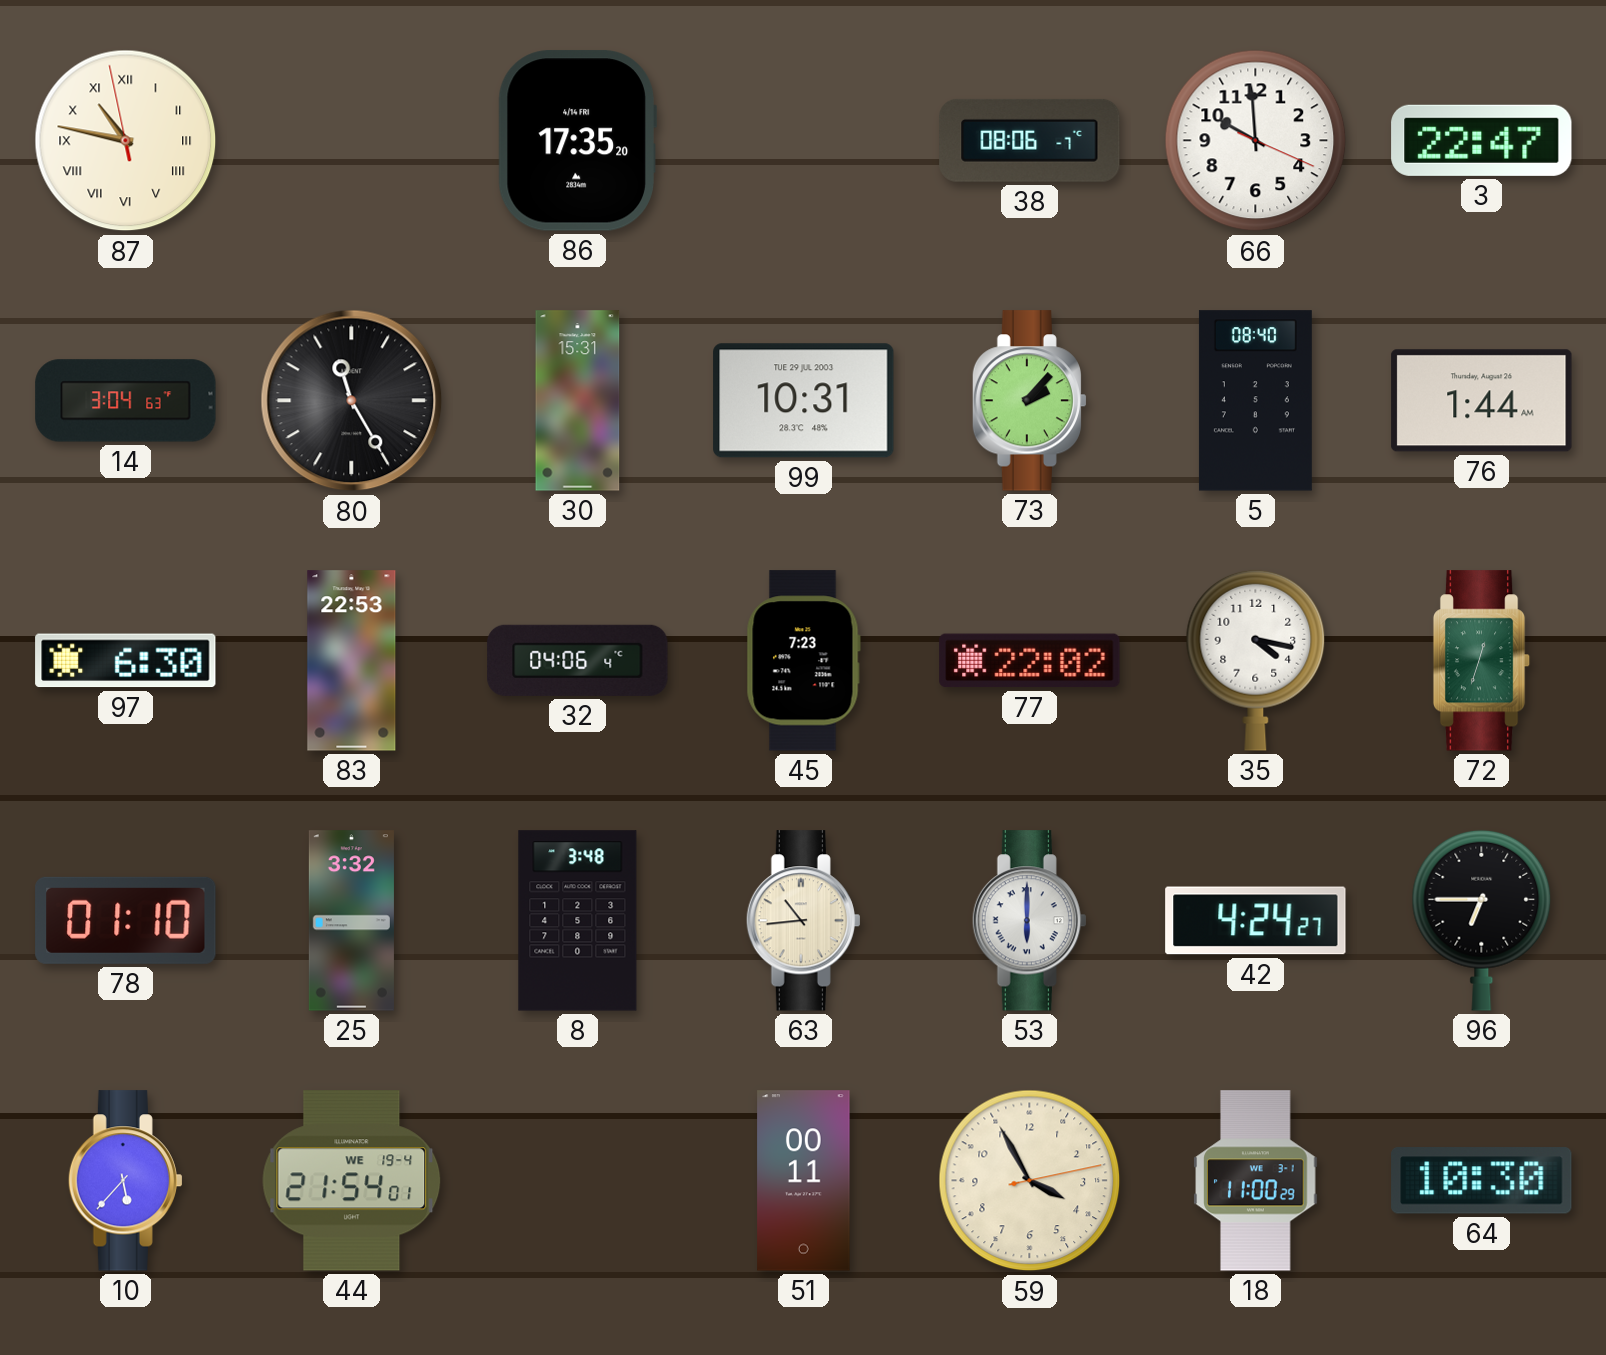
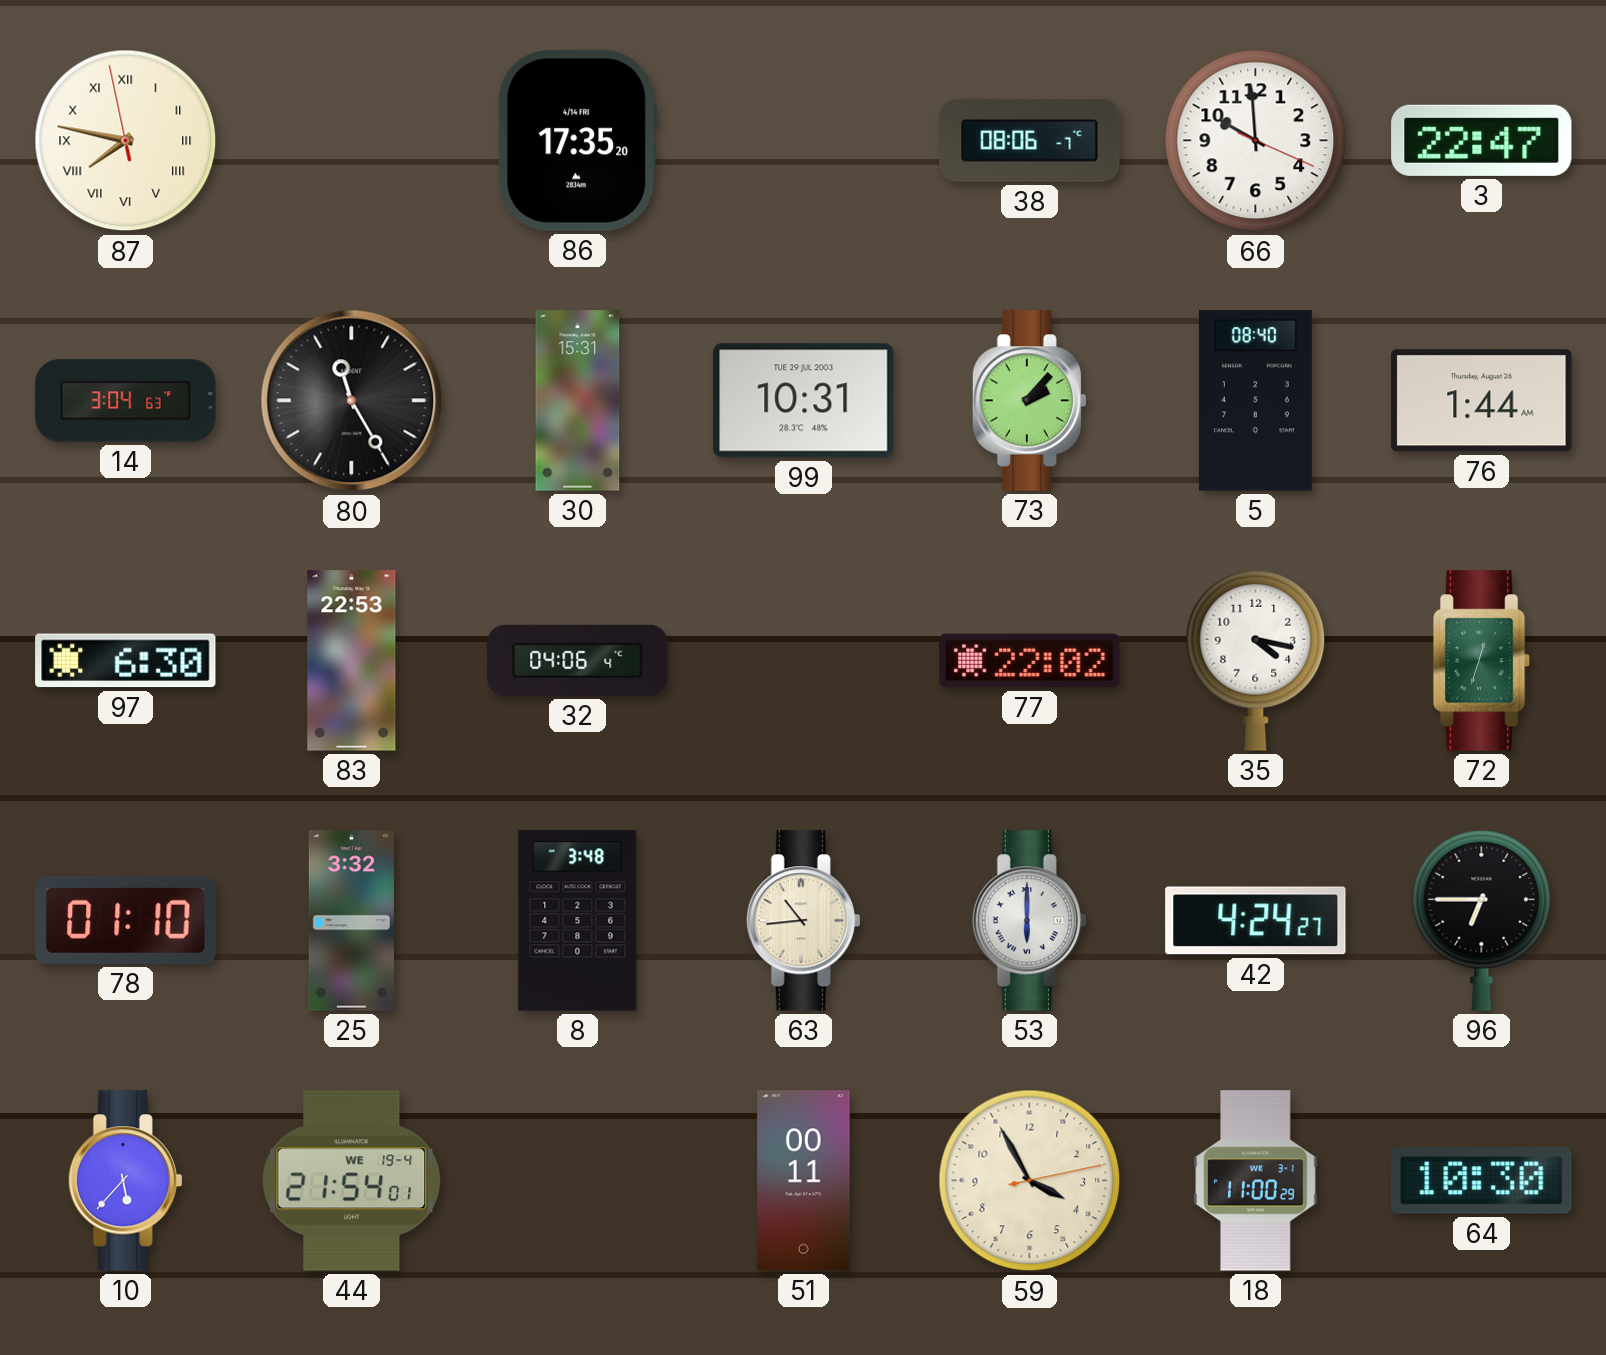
87: 10:46 -> 7:46
45: 7:23 -> none
